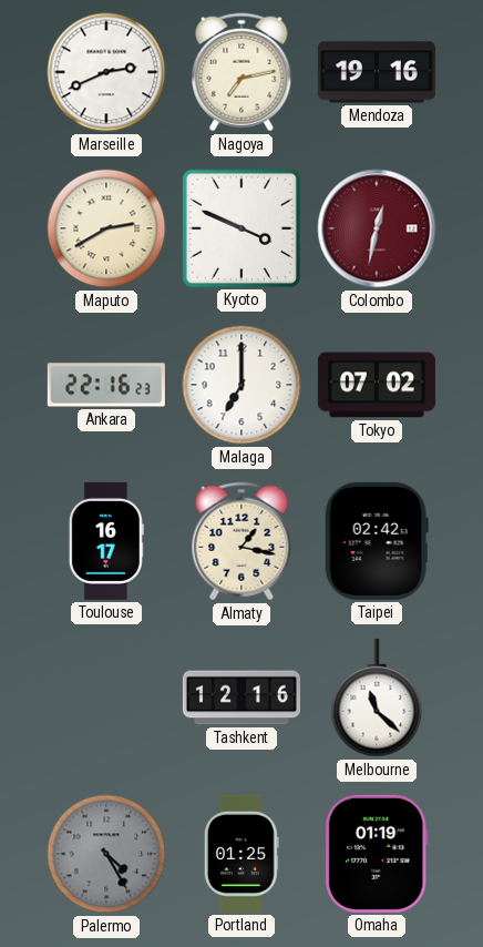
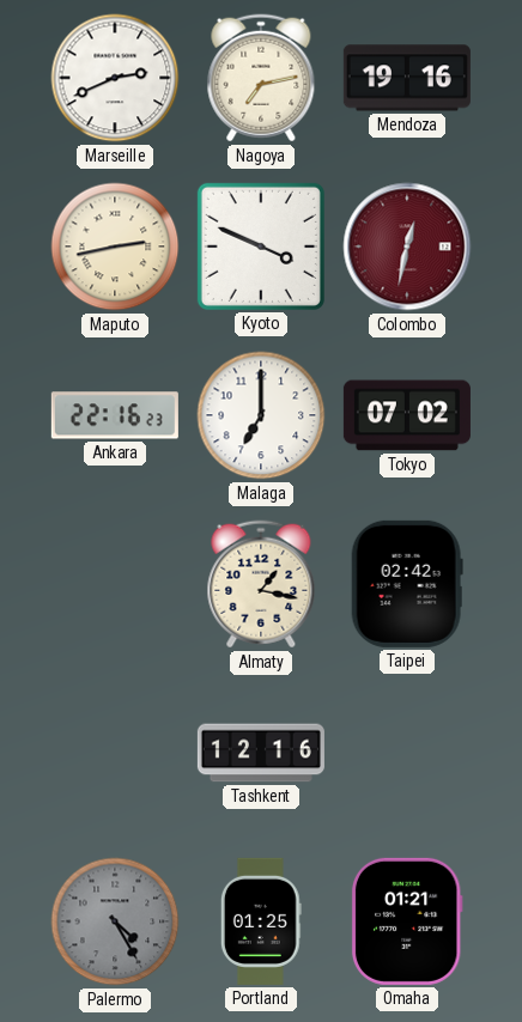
Maputo: 2:40 -> 2:43
Toulouse: 16:17 -> none
Melbourne: 11:22 -> none
Omaha: 01:19 -> 01:21
